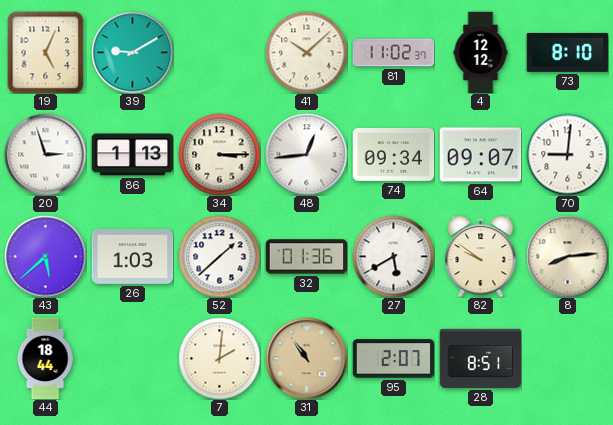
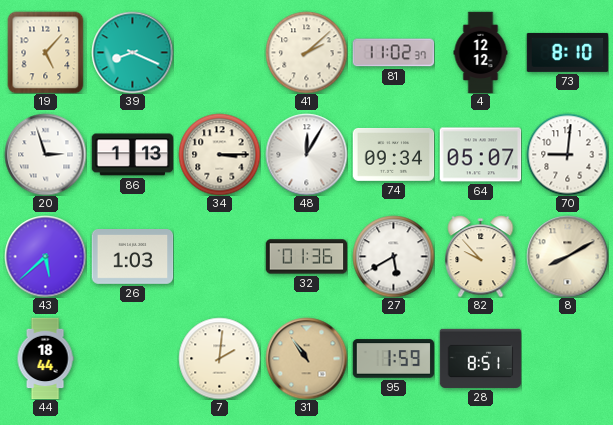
19: 5:04 -> 5:07
39: 9:10 -> 8:19
41: 10:08 -> 2:08
48: 12:44 -> 12:05
64: 09:07 -> 05:07
52: 1:38 -> none
82: 9:51 -> 9:53
8: 8:14 -> 8:10
95: 2:07 -> 1:59
